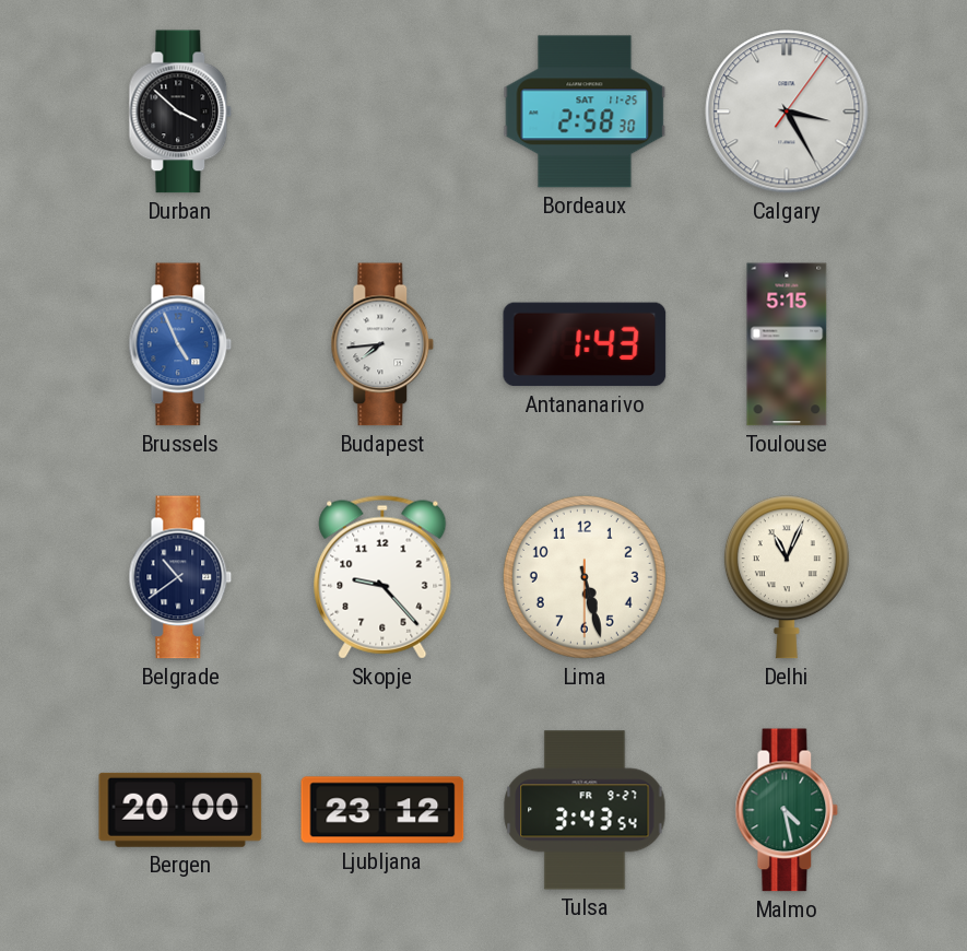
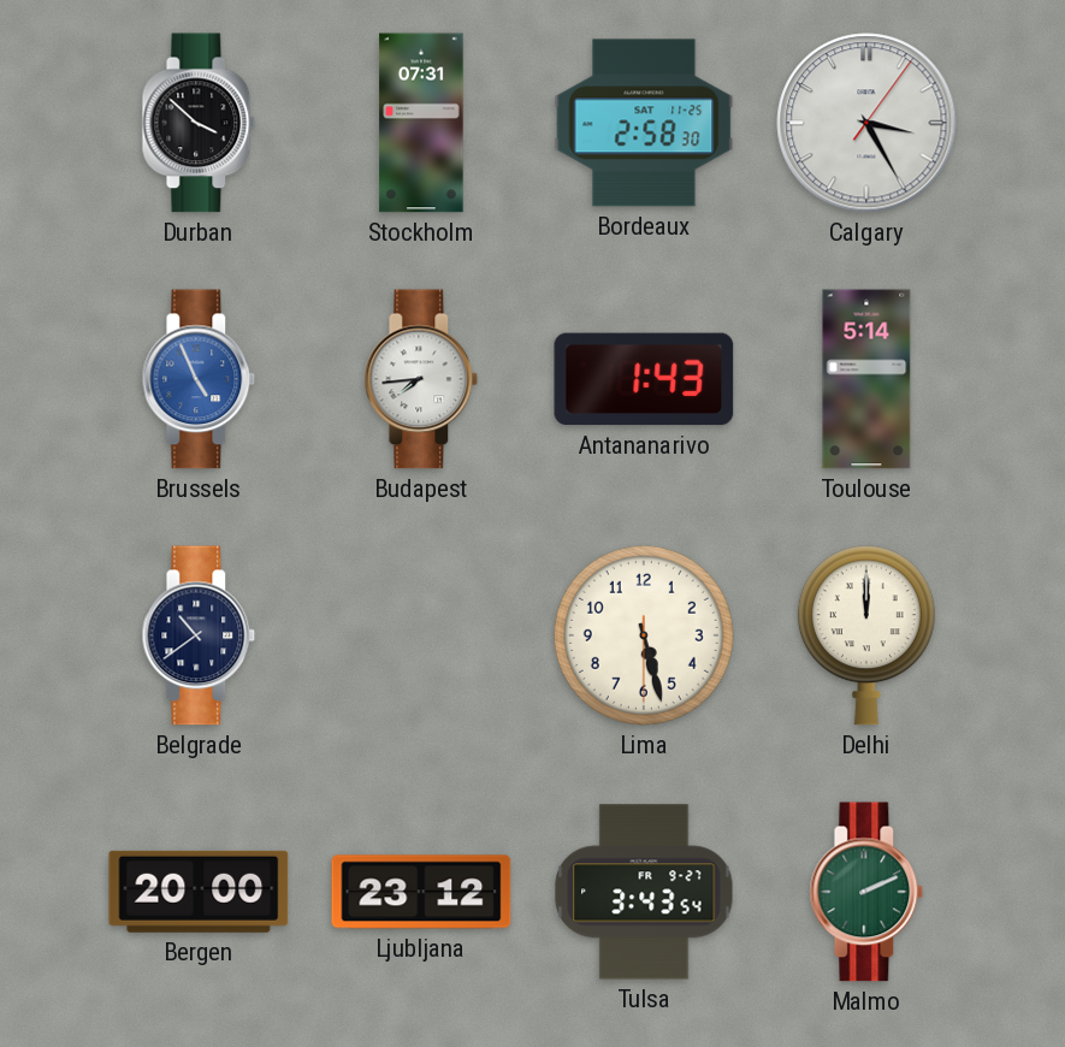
Stockholm: none -> 07:31
Toulouse: 5:15 -> 5:14
Skopje: 9:23 -> none
Delhi: 11:04 -> 12:00
Malmo: 4:28 -> 2:11
